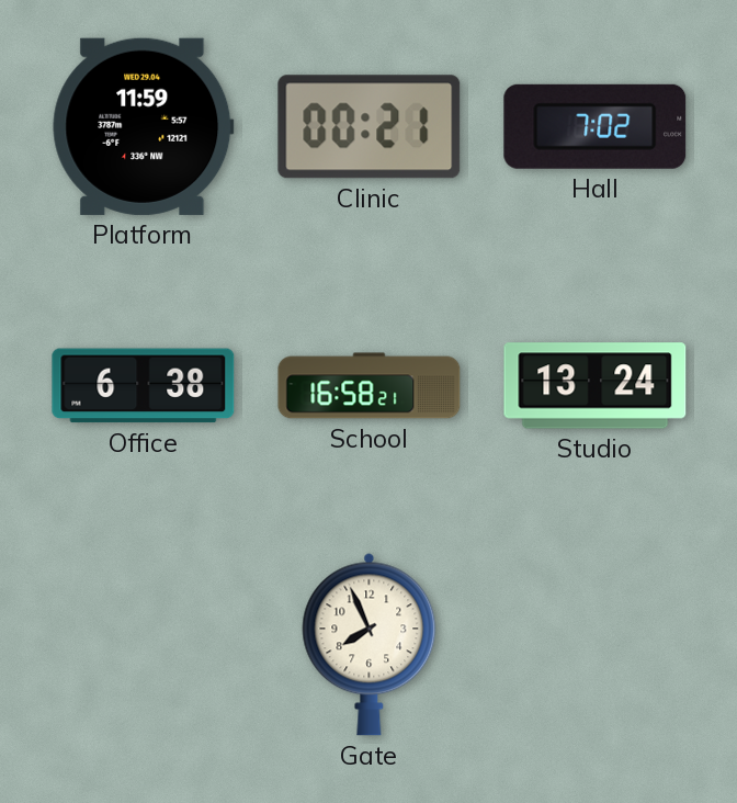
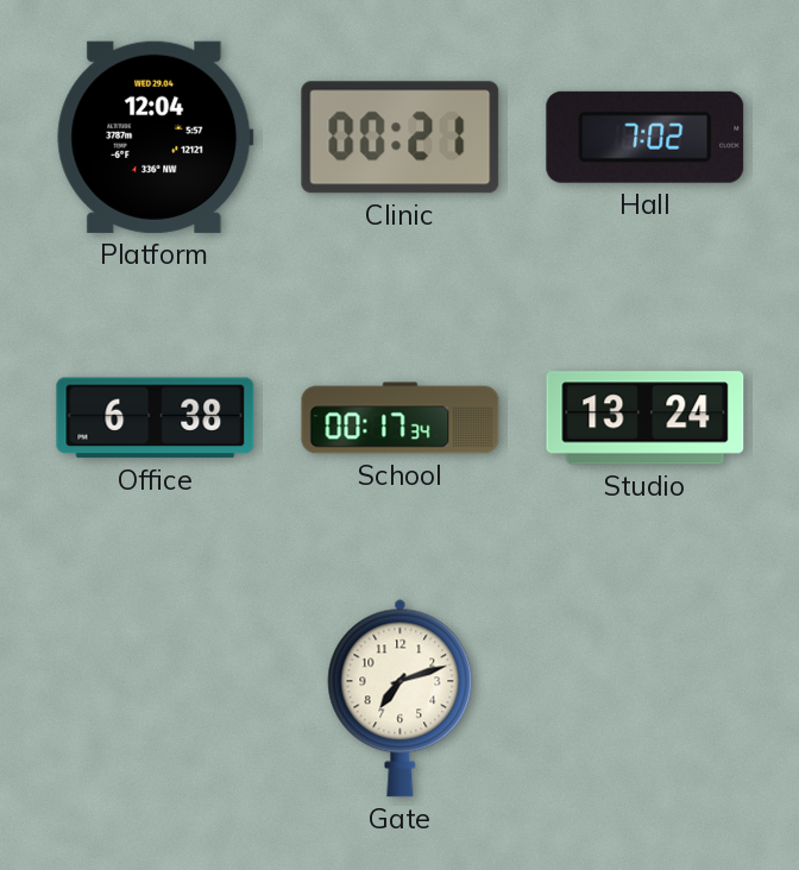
Platform: 11:59 -> 12:04
School: 16:58 -> 00:17
Gate: 7:56 -> 7:12
